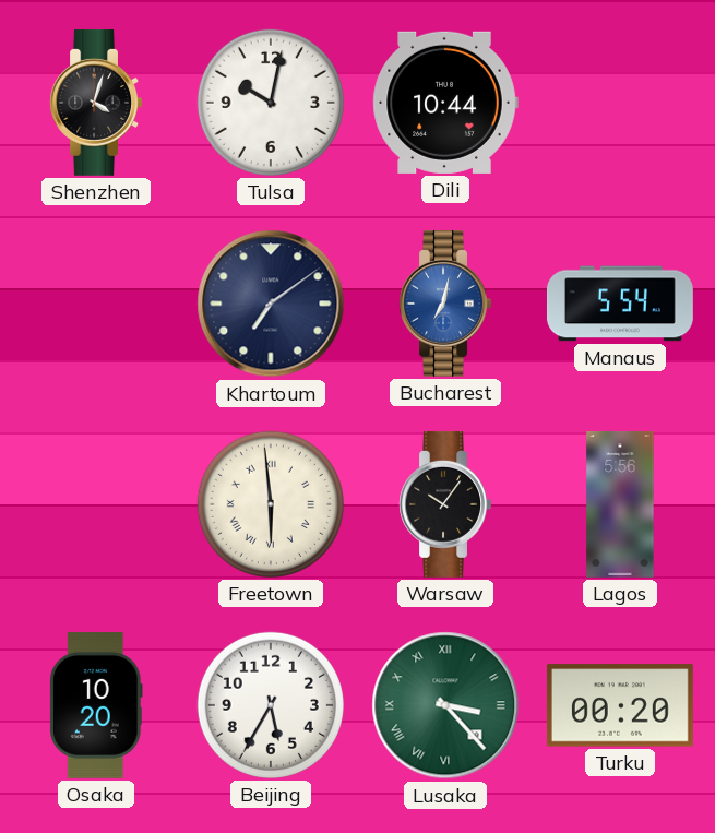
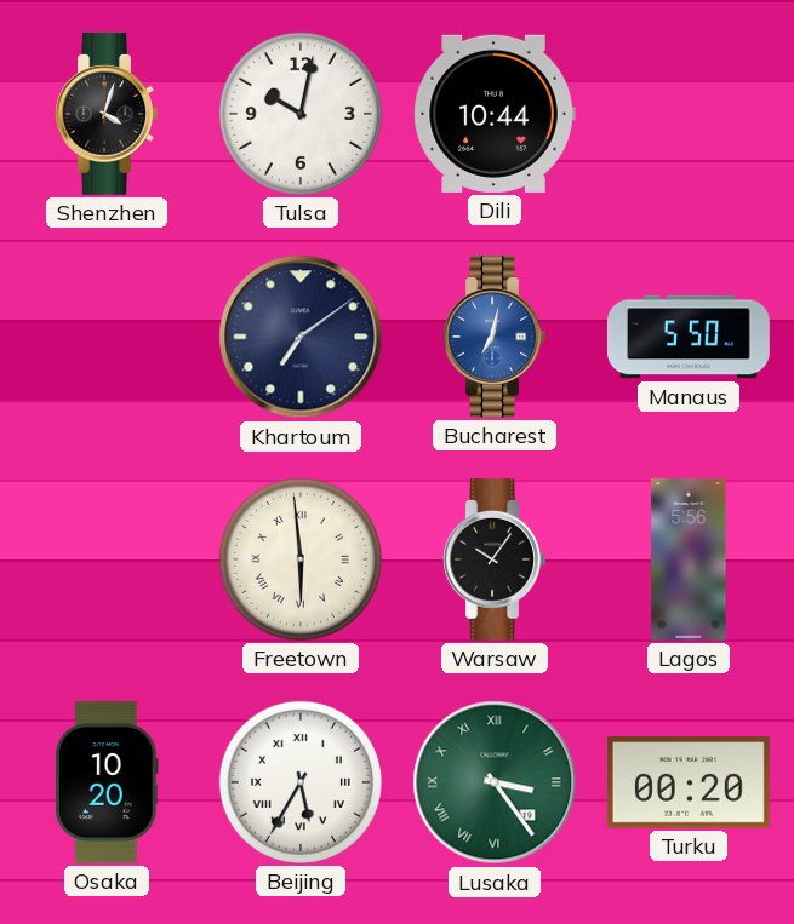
Manaus: 5:54 -> 5:50
Beijing numerals: Arabic -> Roman
Lusaka: 3:23 -> 3:24
